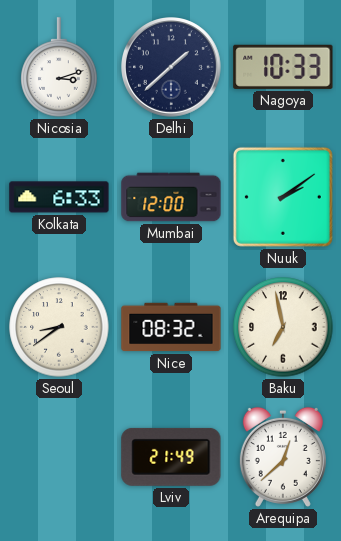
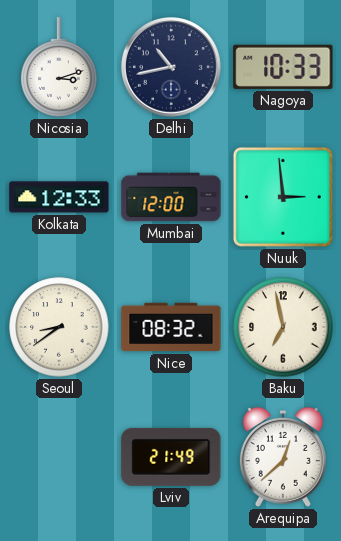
Delhi: 1:38 -> 10:43
Kolkata: 6:33 -> 12:33
Nuuk: 2:09 -> 2:59
